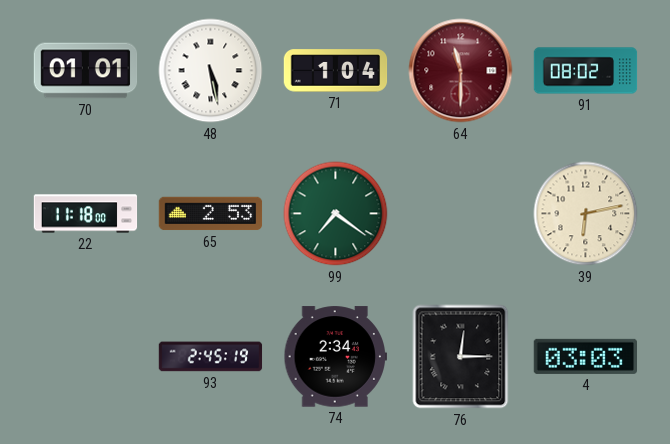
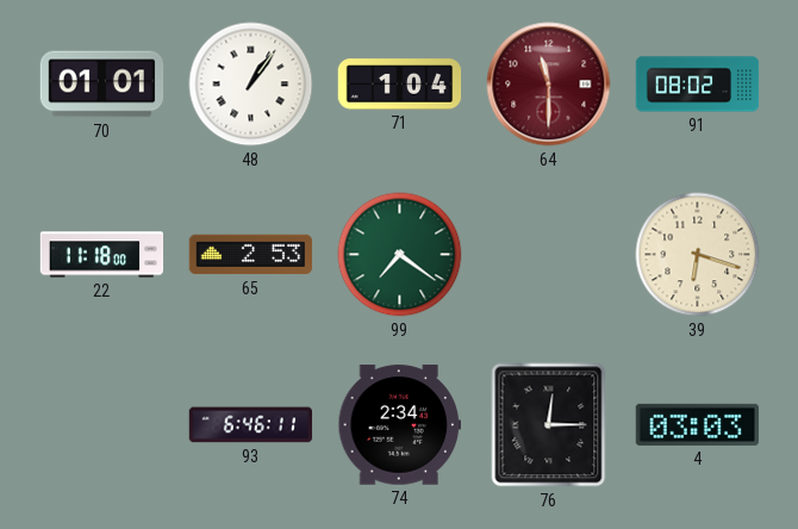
48: 5:28 -> 1:06
39: 6:13 -> 6:18
93: 2:45 -> 6:46
